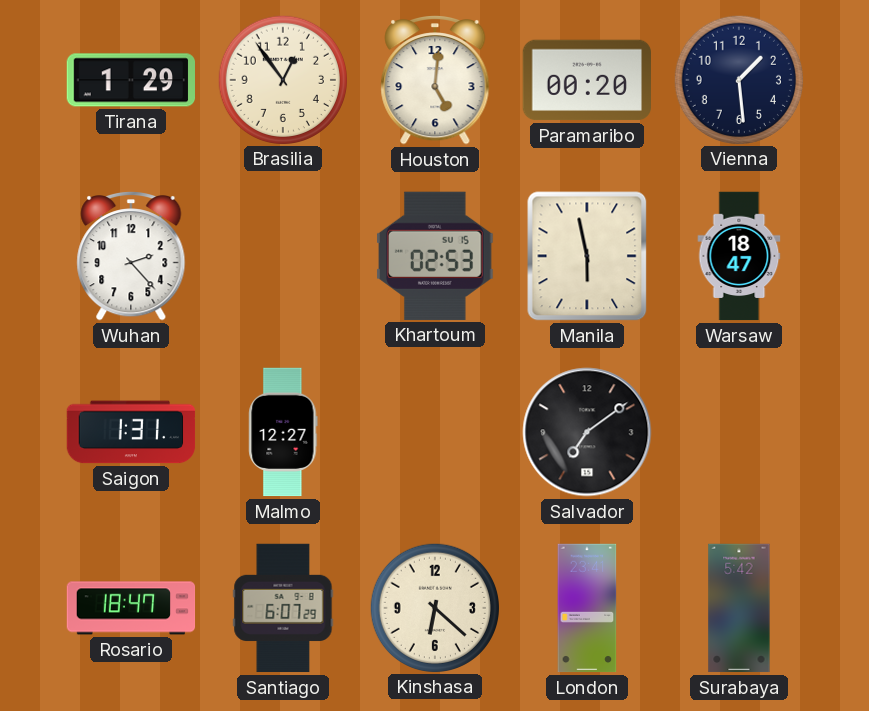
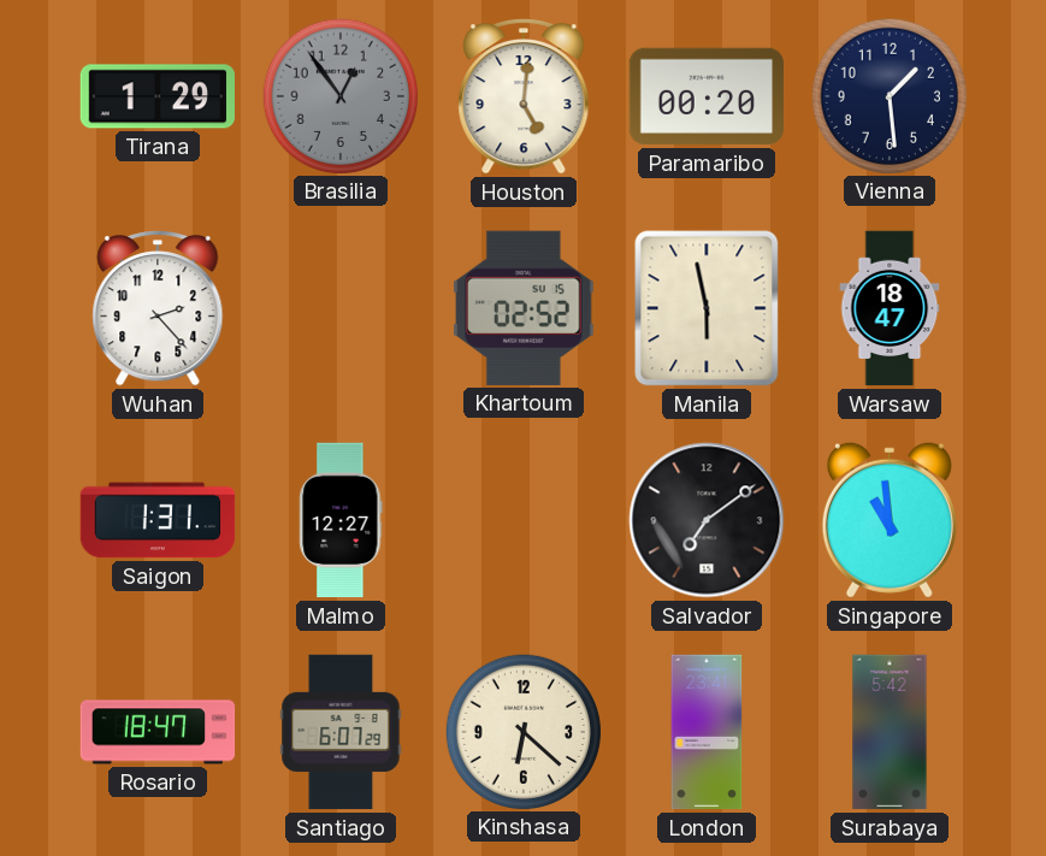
Brasilia dial: cream -> grey
Khartoum: 02:53 -> 02:52
Singapore: none -> 10:59
